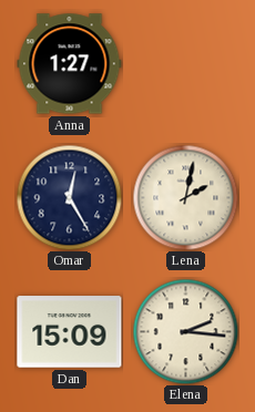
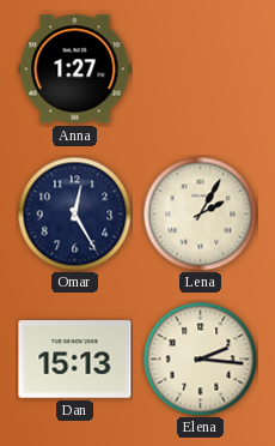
Lena: 2:02 -> 2:05
Dan: 15:09 -> 15:13
